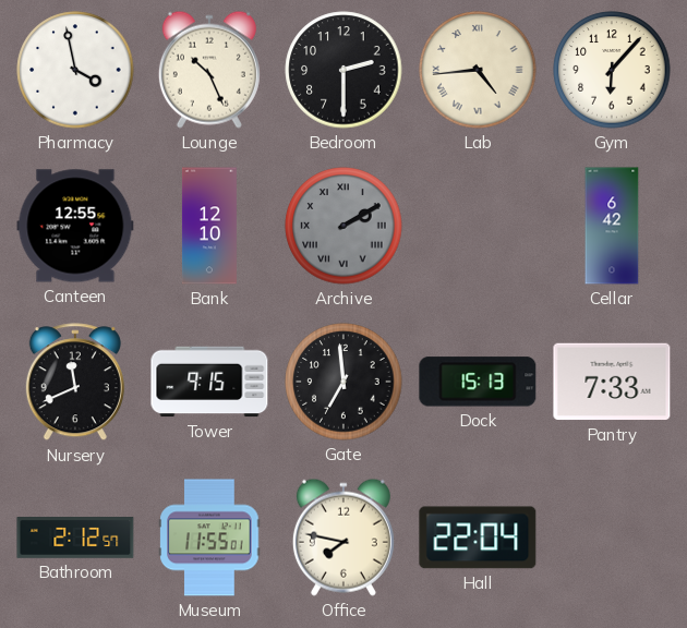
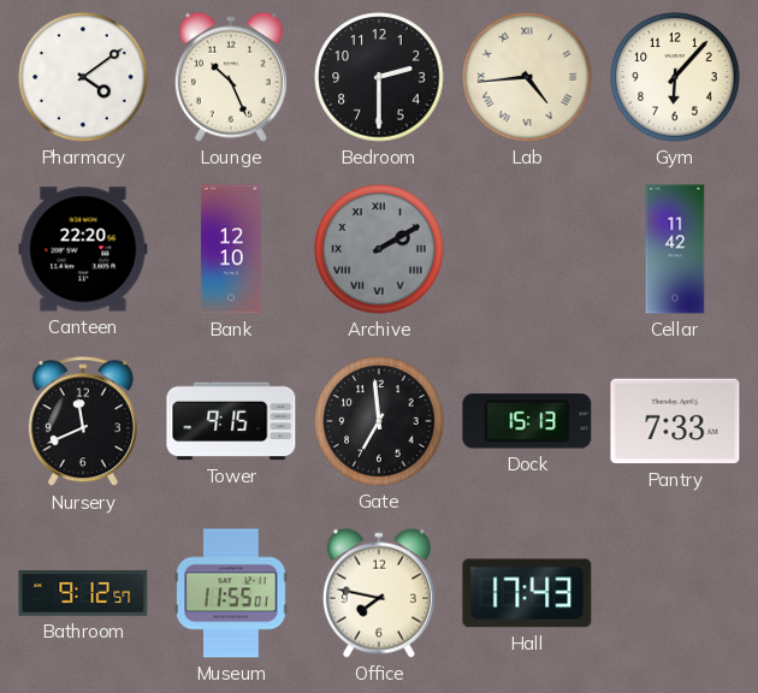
Pharmacy: 3:58 -> 4:09
Canteen: 12:55 -> 22:20
Cellar: 6:42 -> 11:42
Bathroom: 2:12 -> 9:12
Hall: 22:04 -> 17:43
